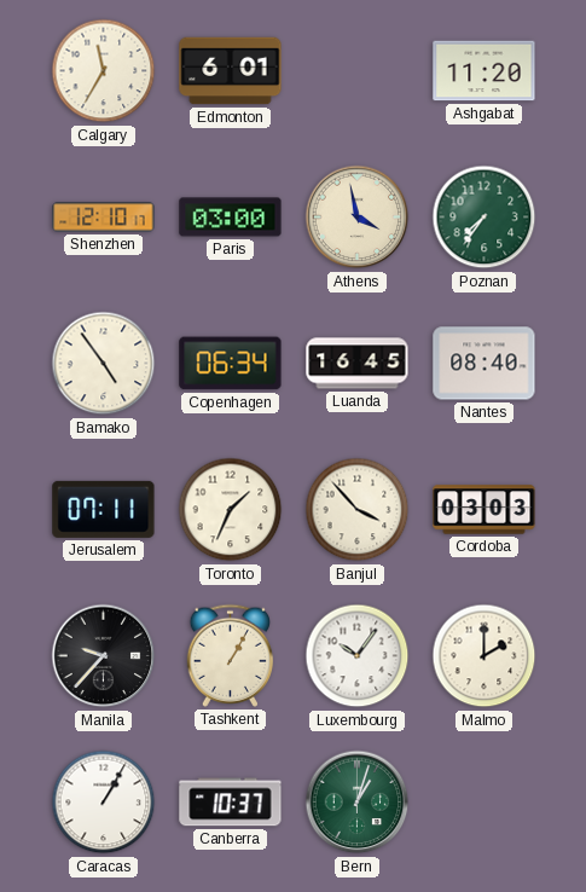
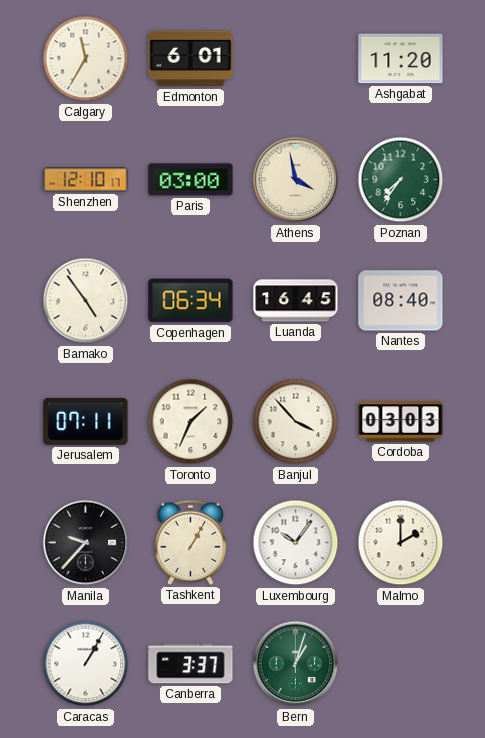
Canberra: 10:37 -> 3:37
